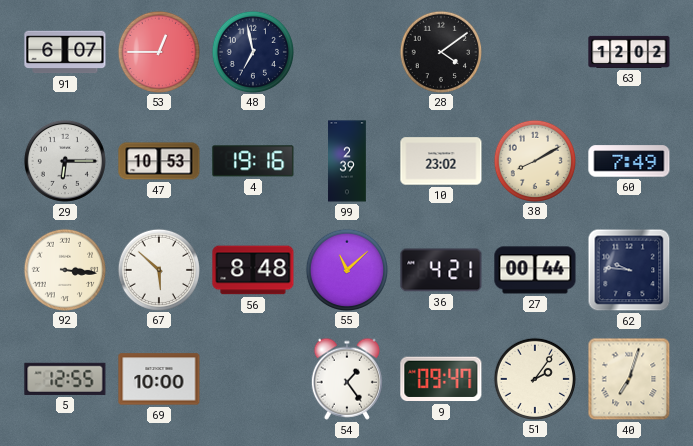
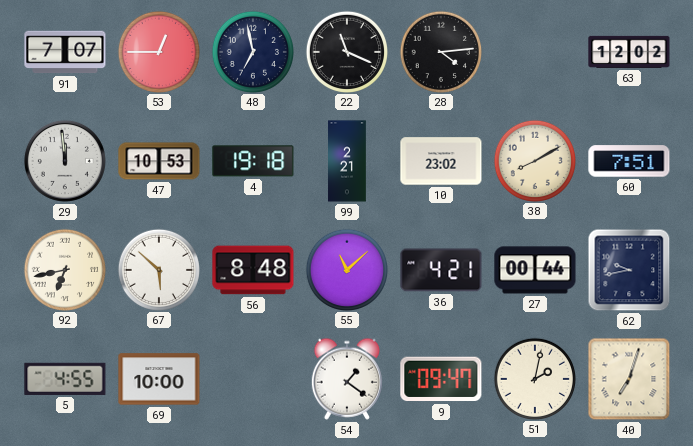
91: 6:07 -> 7:07
22: none -> 11:19
28: 4:09 -> 4:14
29: 6:15 -> 11:59
4: 19:16 -> 19:18
99: 2:39 -> 2:21
60: 7:49 -> 7:51
92: 3:16 -> 6:43
62: 9:46 -> 9:43
5: 12:55 -> 4:55
54: 1:24 -> 1:21
51: 2:06 -> 2:02
